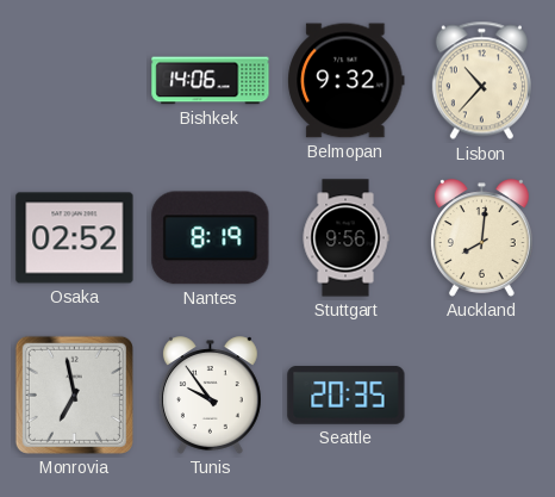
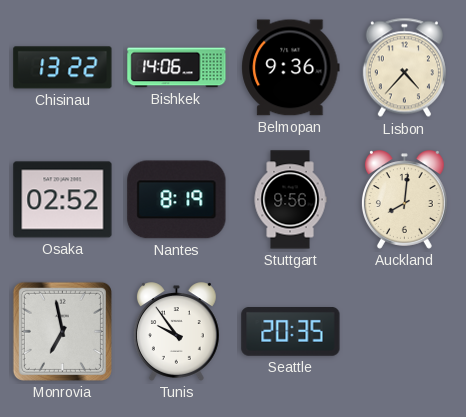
Chisinau: none -> 13:22
Belmopan: 9:32 -> 9:36
Lisbon: 10:37 -> 4:37
